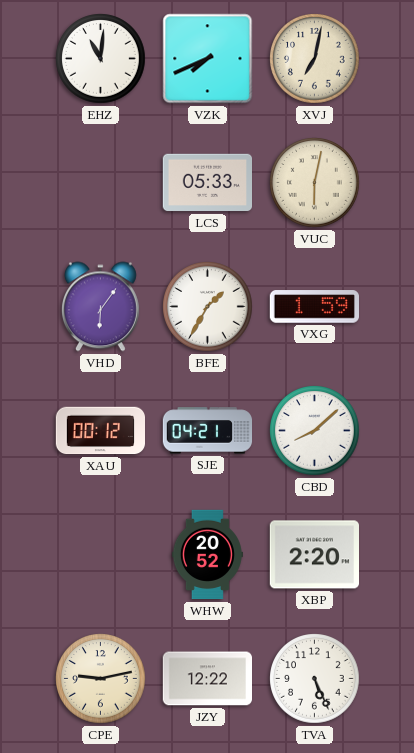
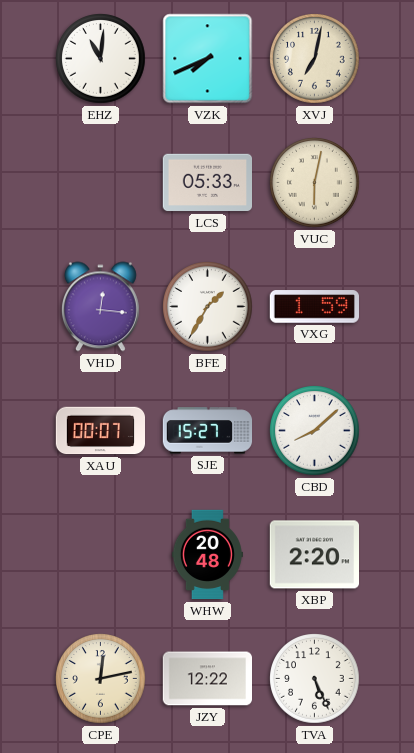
VHD: 6:06 -> 12:16
XAU: 00:12 -> 00:07
SJE: 04:21 -> 15:27
WHW: 20:52 -> 20:48
CPE: 9:13 -> 12:13
